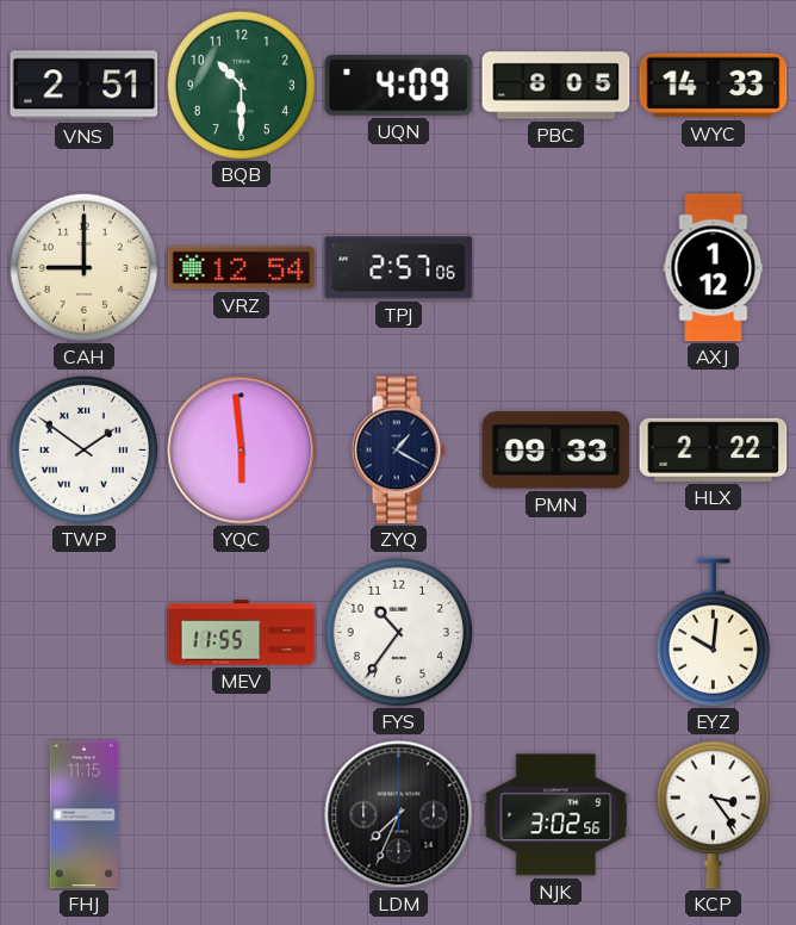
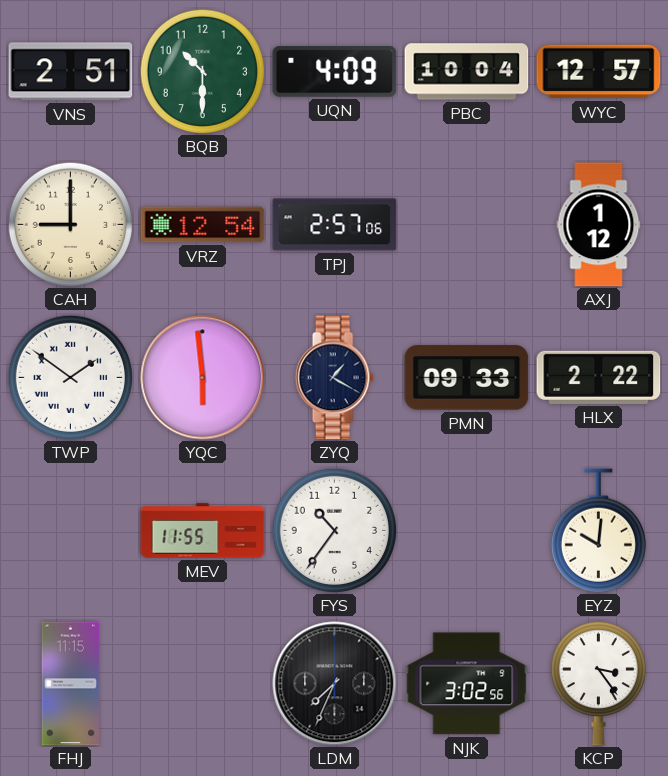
PBC: 8:05 -> 10:04
WYC: 14:33 -> 12:57
